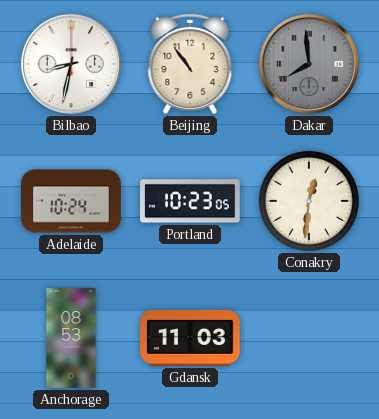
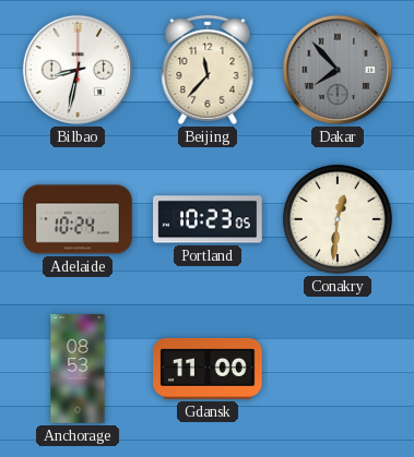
Beijing: 10:54 -> 11:37
Dakar: 7:59 -> 7:53
Gdansk: 11:03 -> 11:00
